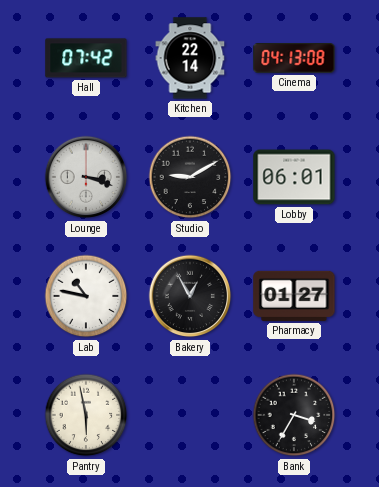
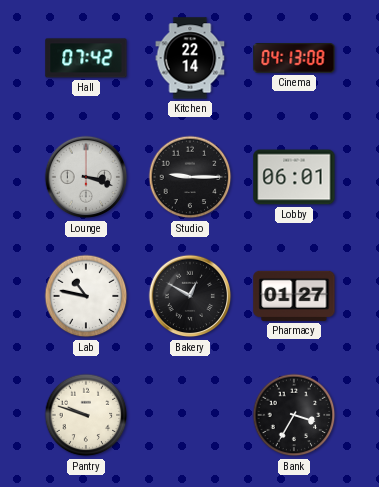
Studio: 9:10 -> 9:15
Bakery: 12:55 -> 12:50
Pantry: 5:58 -> 9:48
